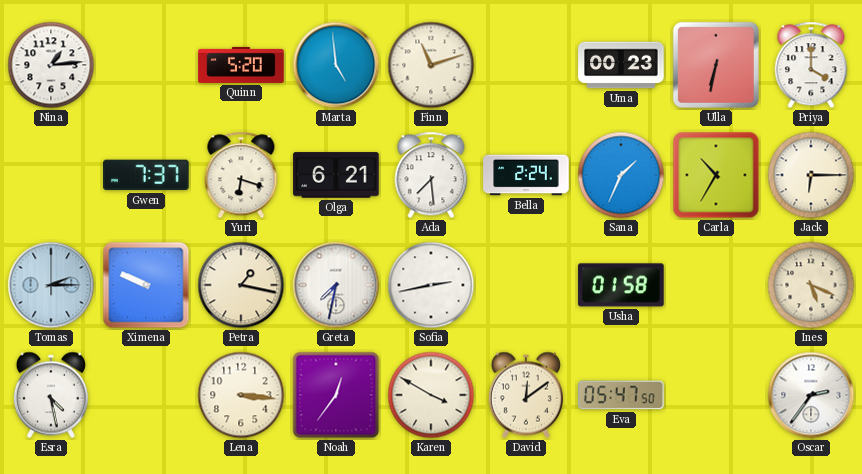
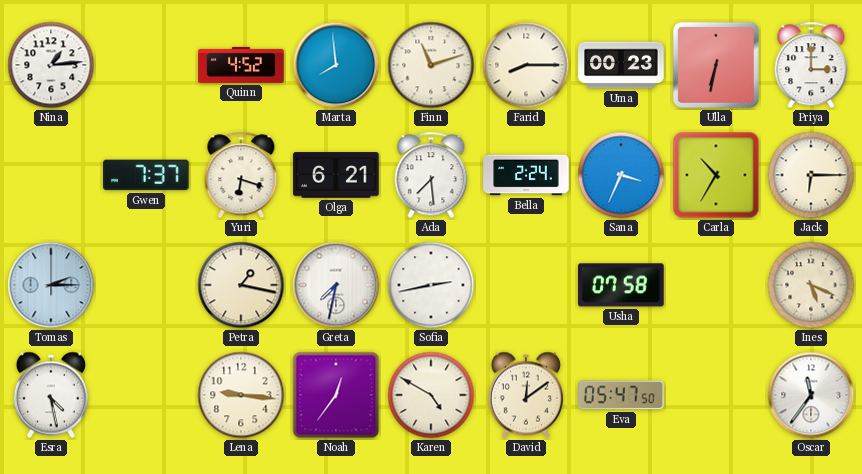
Quinn: 5:20 -> 4:52
Marta: 4:59 -> 7:59
Farid: none -> 8:15
Priya: 4:00 -> 3:00
Sana: 1:34 -> 3:34
Ximena: 9:49 -> none
Usha: 01:58 -> 07:58
Lena: 3:16 -> 9:16
Karen: 3:50 -> 4:50
Oscar: 2:36 -> 11:36
